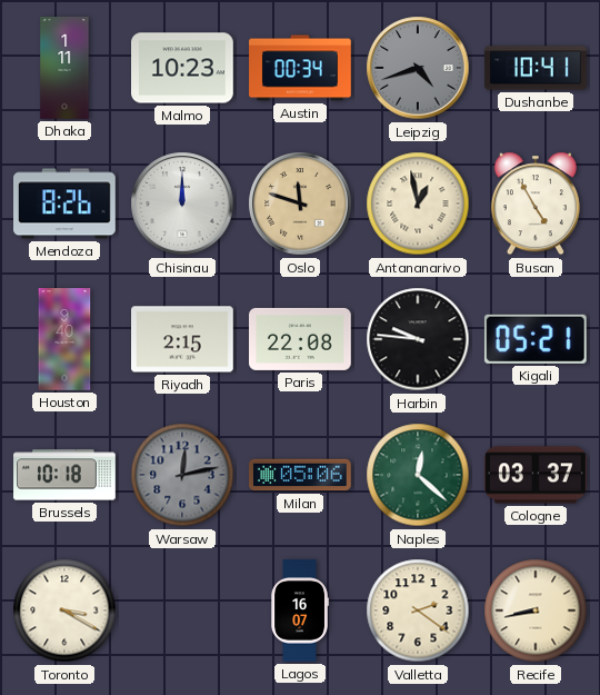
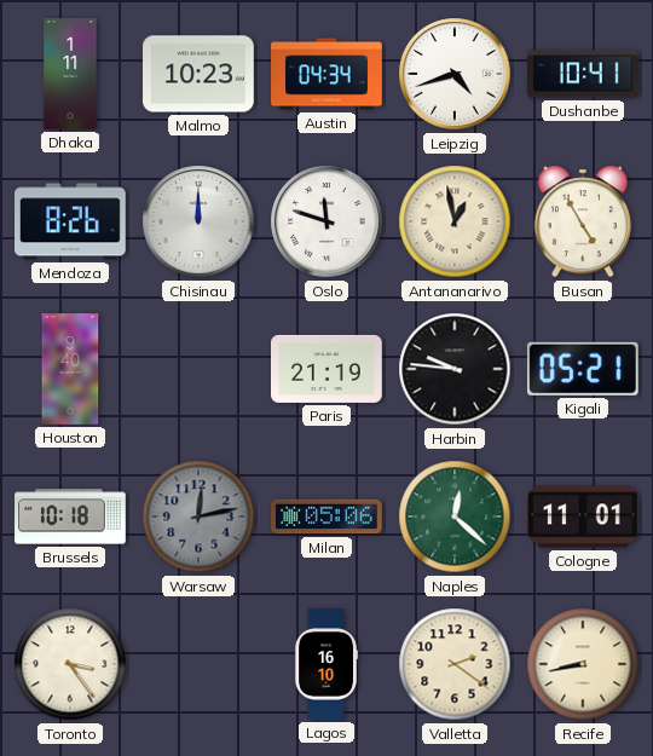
Austin: 00:34 -> 04:34
Leipzig dial: grey -> white
Oslo dial: champagne -> white
Riyadh: 2:15 -> none
Paris: 22:08 -> 21:19
Cologne: 03:37 -> 11:01
Toronto: 3:20 -> 3:24
Lagos: 16:07 -> 16:10
